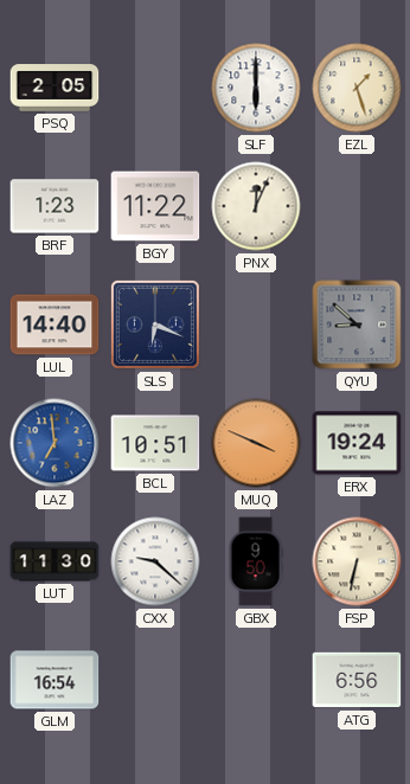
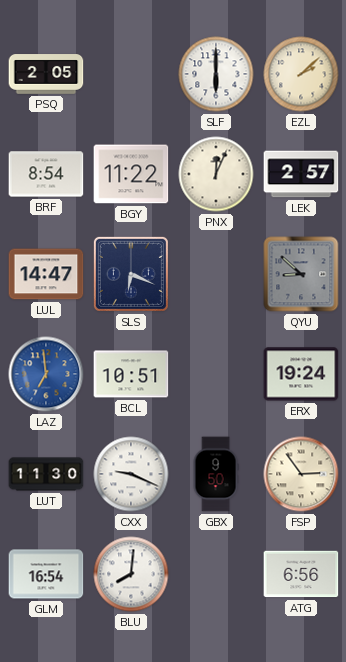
EZL: 1:27 -> 2:08
BRF: 1:23 -> 8:54
LEK: none -> 2:57
LUL: 14:40 -> 14:47
MUQ: 3:49 -> none
CXX: 9:22 -> 9:19
FSP: 6:32 -> 2:54
BLU: none -> 8:01
